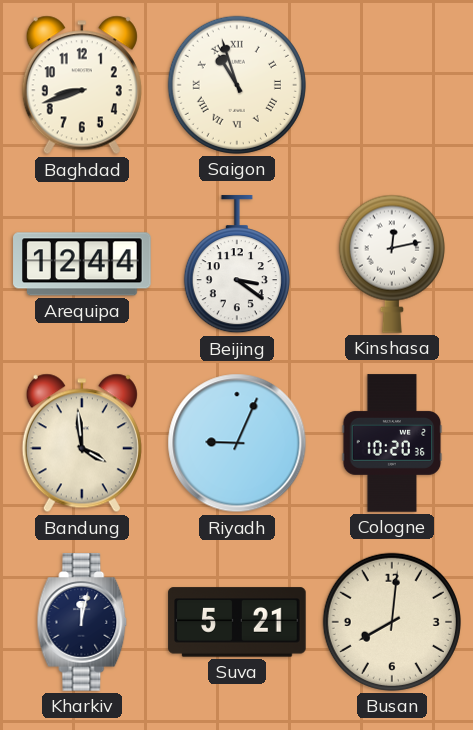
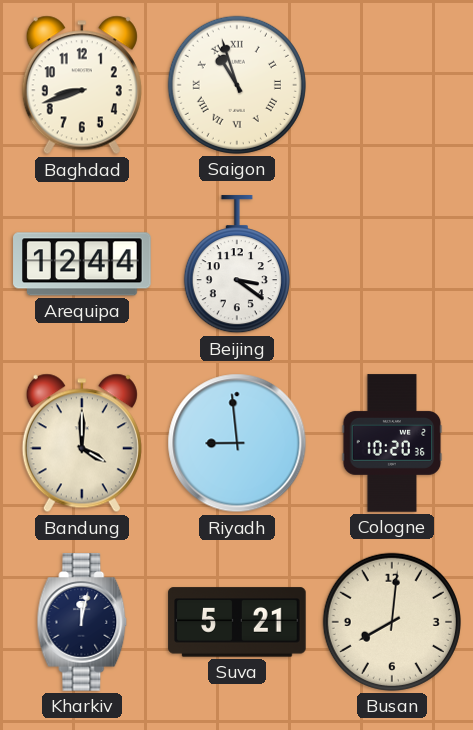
Kinshasa: 12:13 -> none
Bandung: 3:59 -> 4:00
Riyadh: 9:04 -> 8:59
